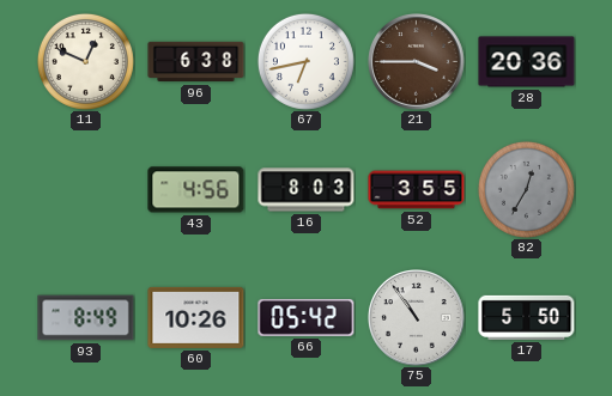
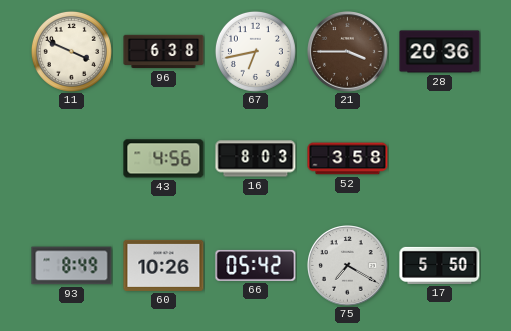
11: 12:49 -> 3:49
52: 3:55 -> 3:58
82: 12:35 -> none
75: 10:54 -> 7:20
